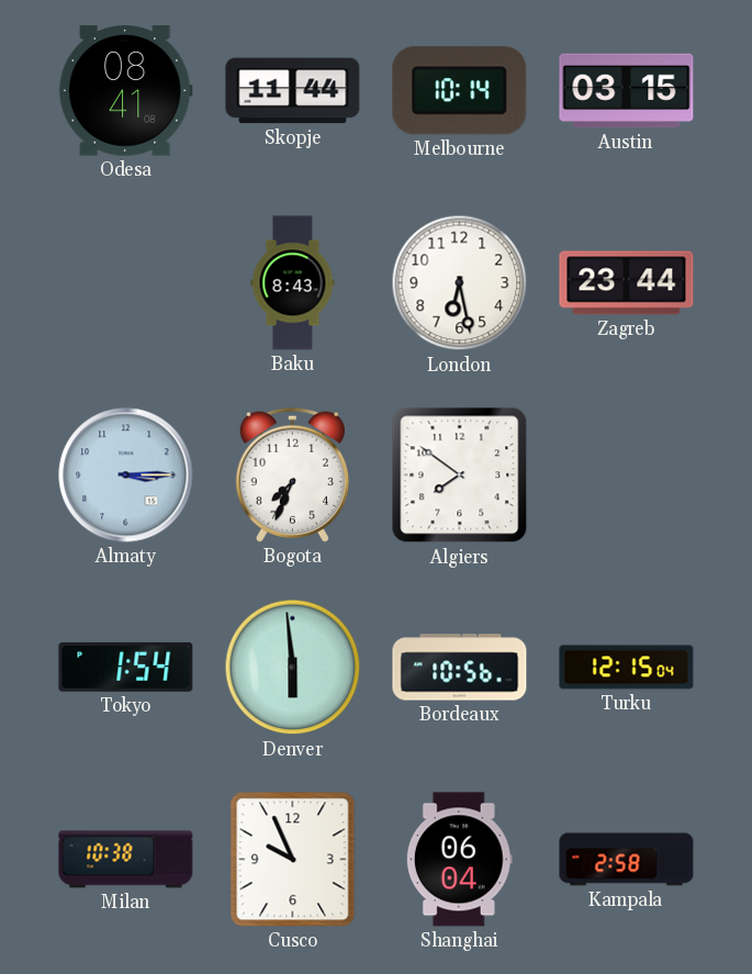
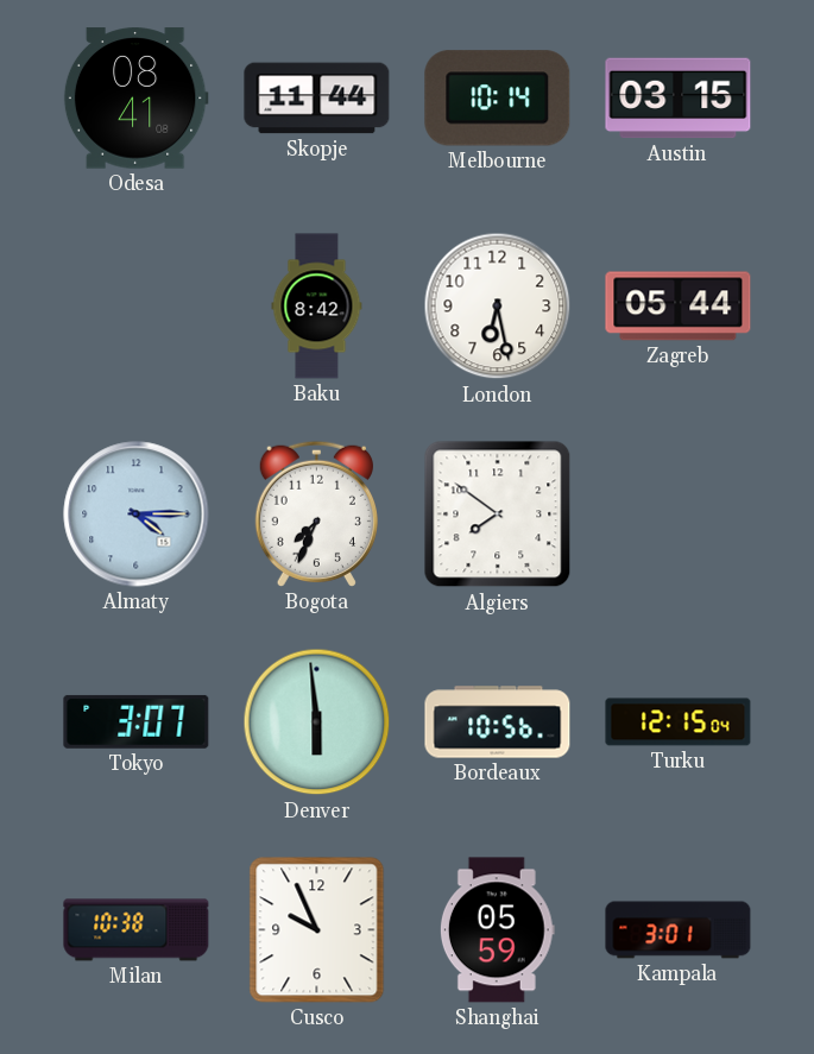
Baku: 8:43 -> 8:42
Zagreb: 23:44 -> 05:44
Almaty: 3:15 -> 4:15
Tokyo: 1:54 -> 3:07
Shanghai: 06:04 -> 05:59
Kampala: 2:58 -> 3:01
